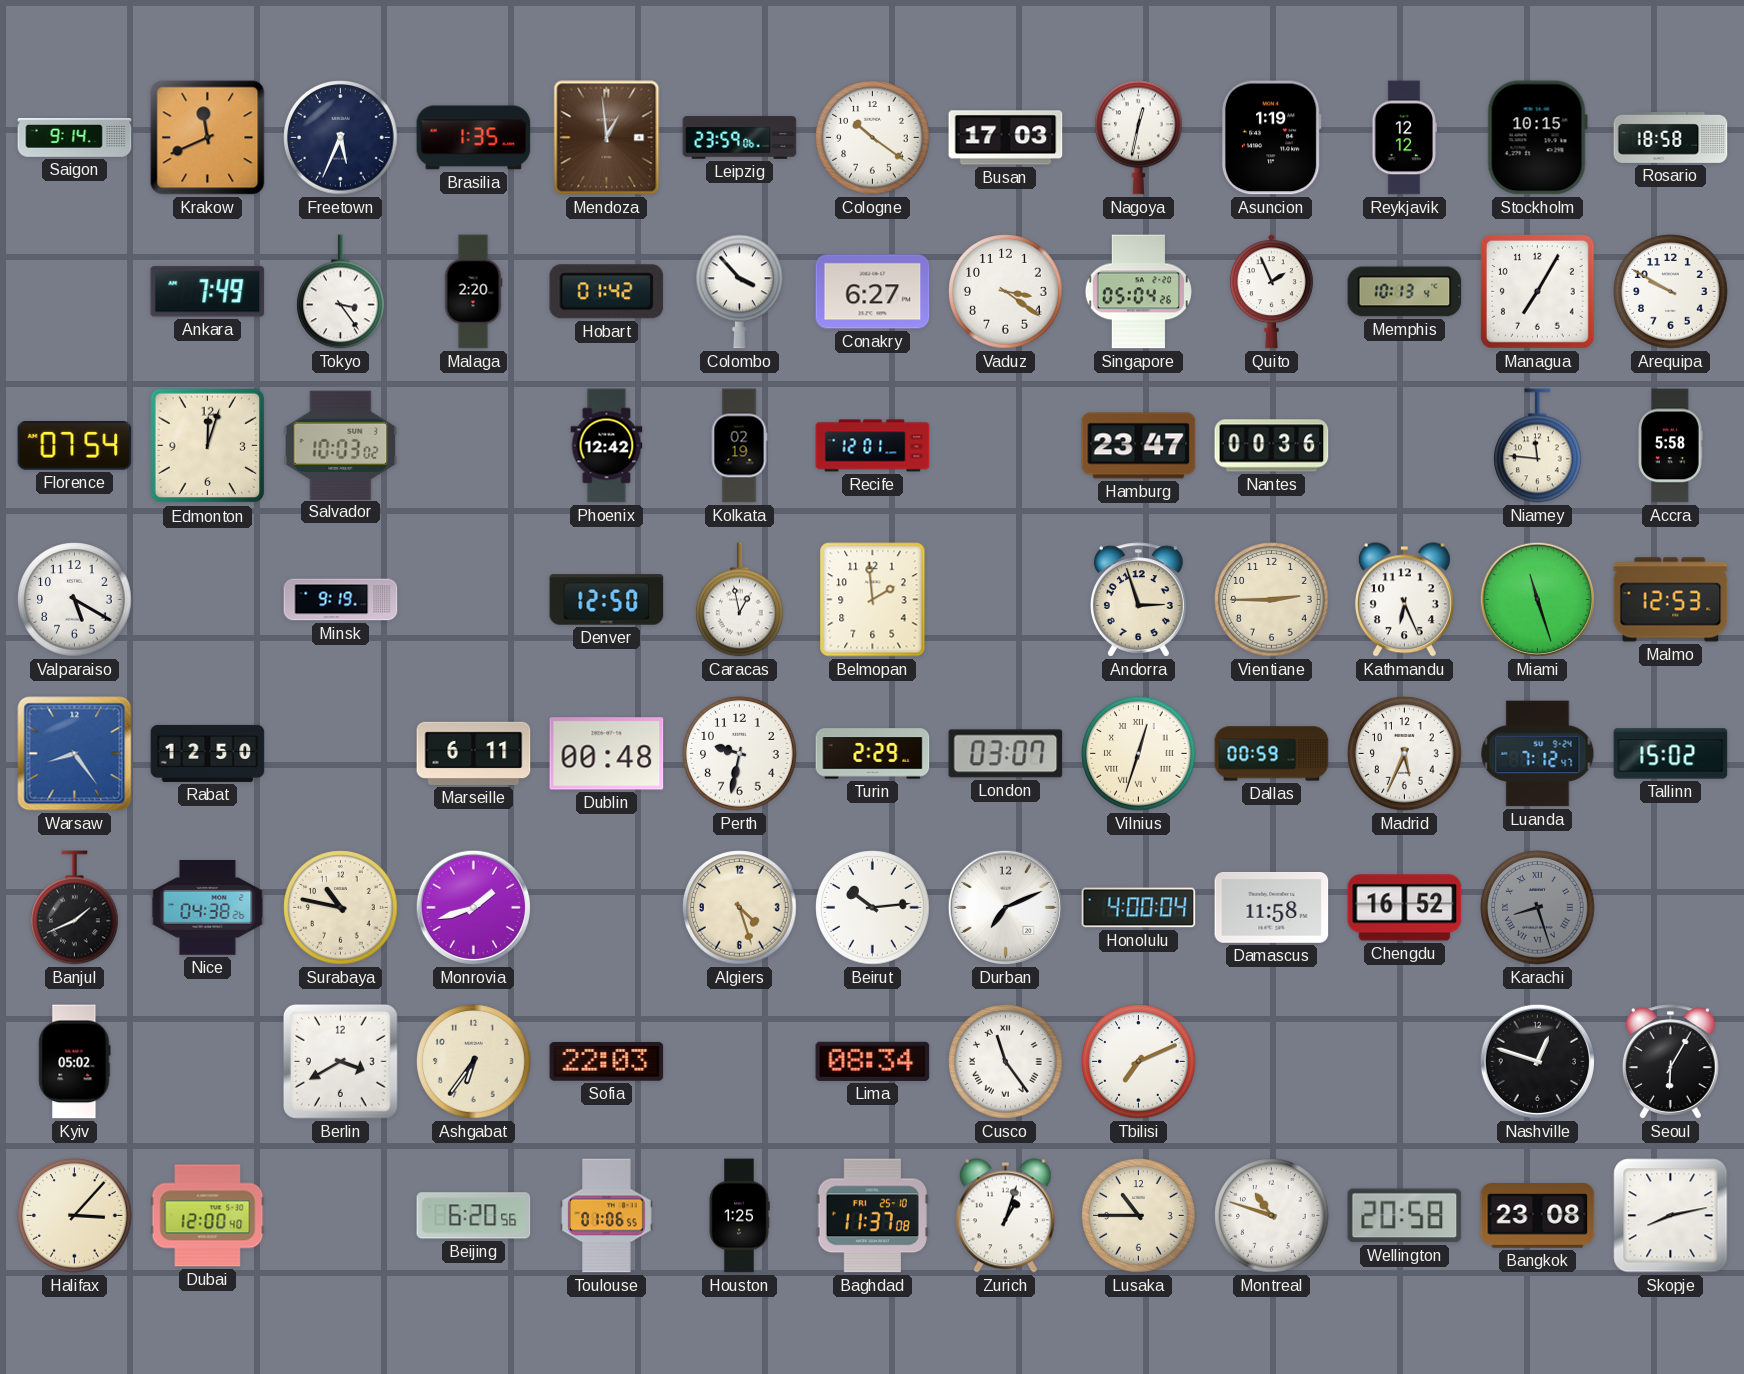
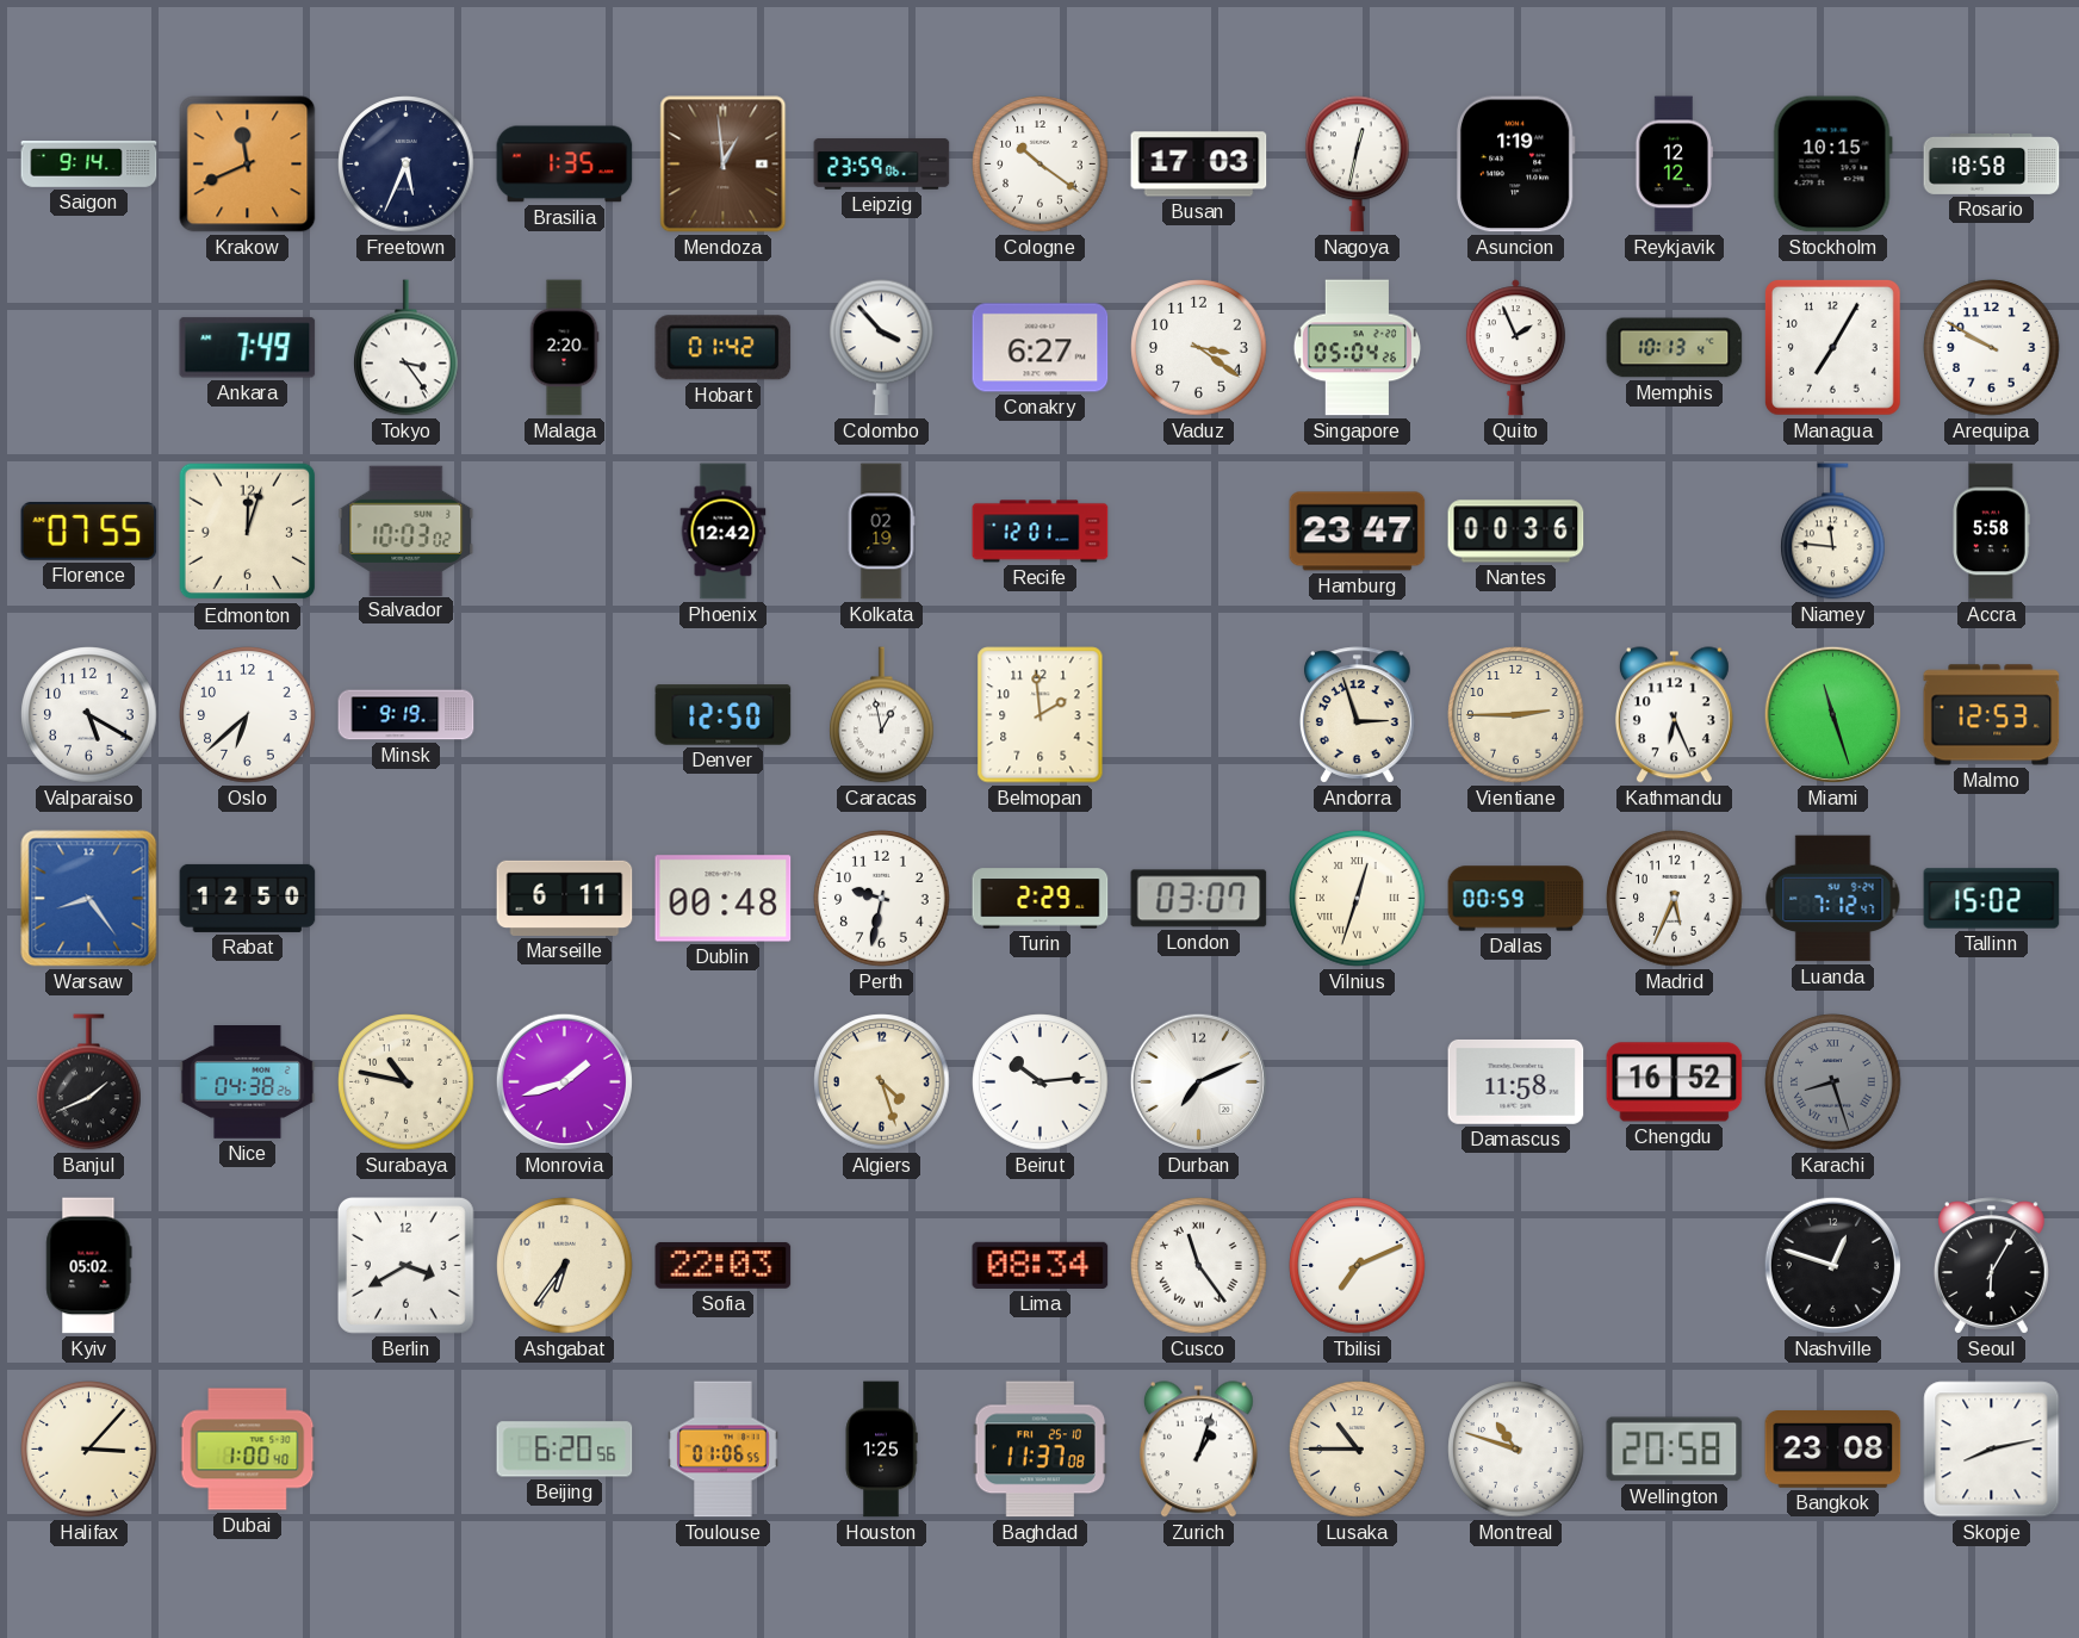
Florence: 07:54 -> 07:55
Oslo: none -> 6:38
Honolulu: 4:00 -> none
Dubai: 12:00 -> 1:00
